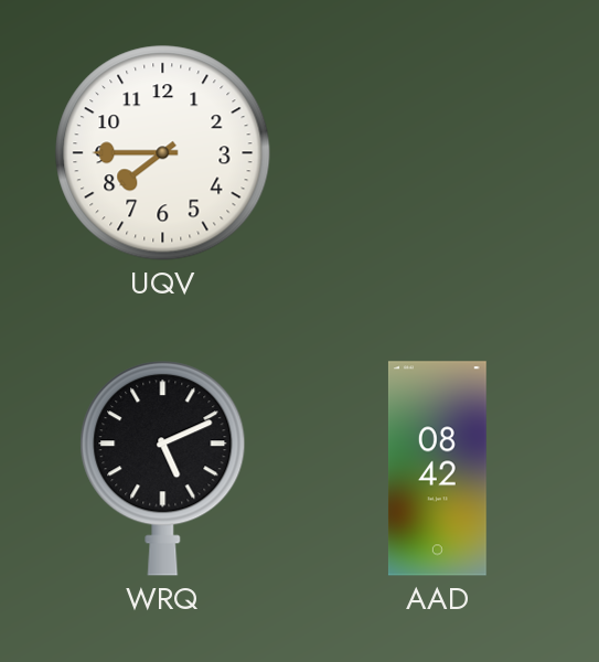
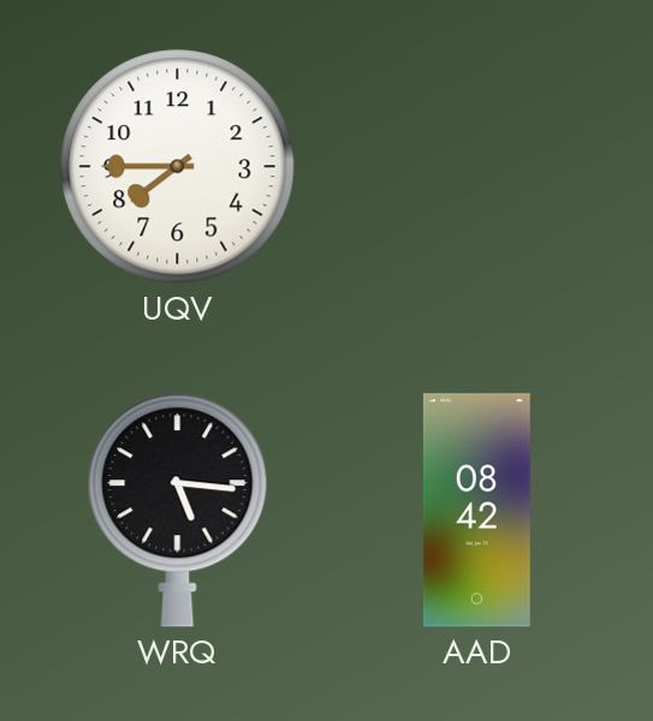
WRQ: 5:11 -> 5:16
